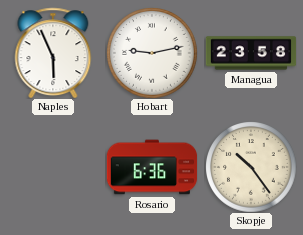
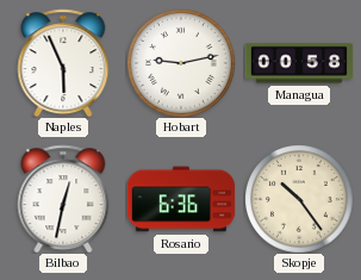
Managua: 23:58 -> 00:58
Bilbao: none -> 12:32
